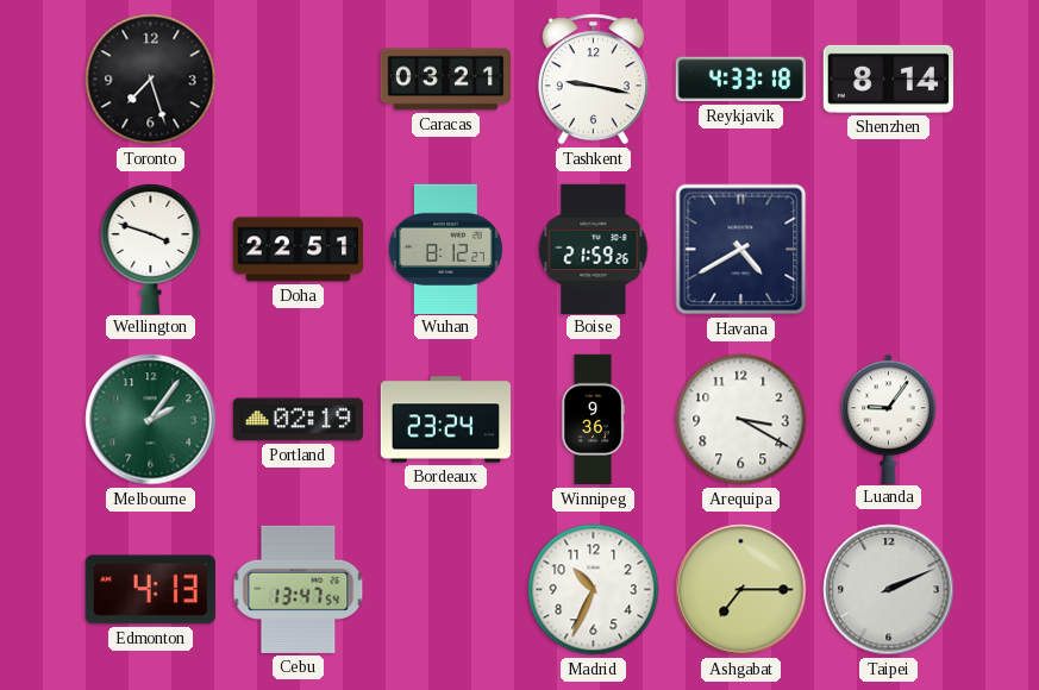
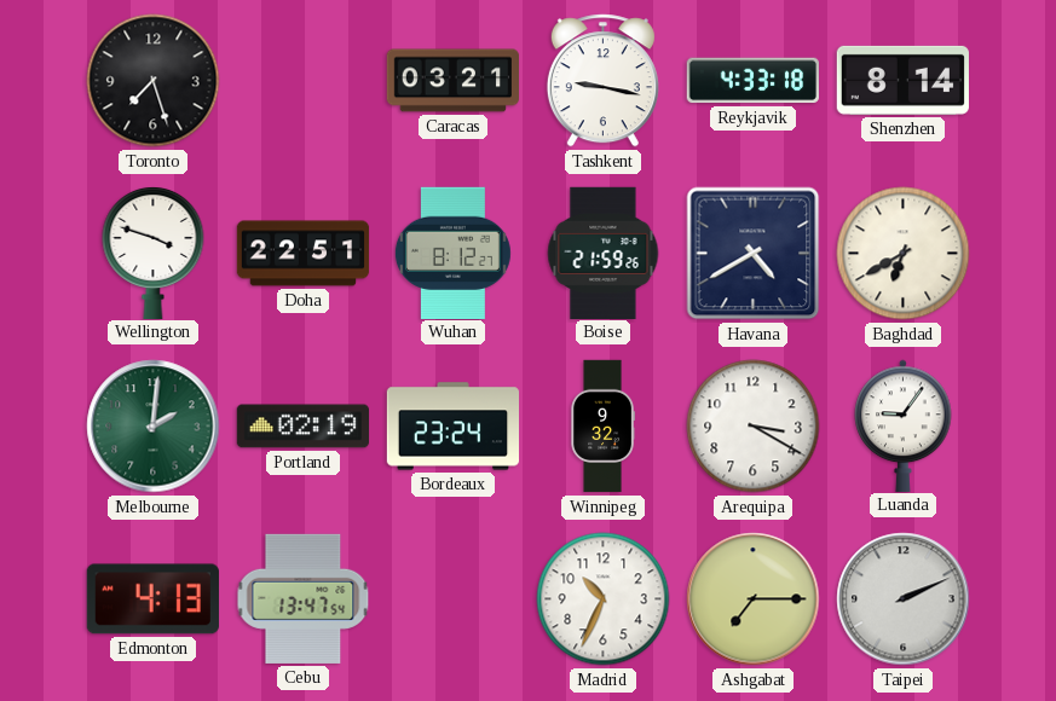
Baghdad: none -> 6:40
Melbourne: 2:06 -> 2:01
Winnipeg: 9:36 -> 9:32
